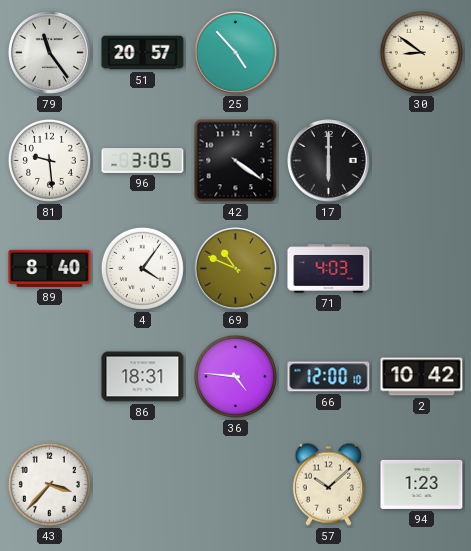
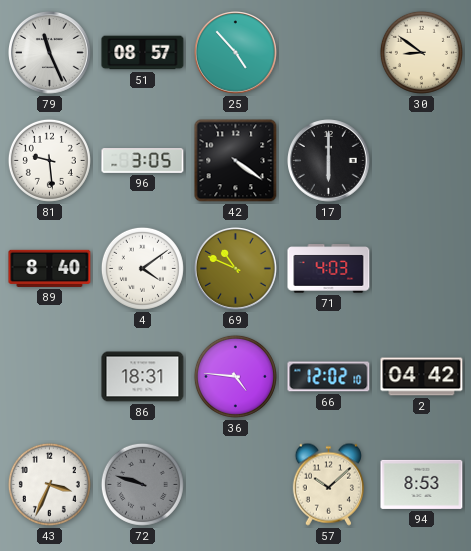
79: 11:24 -> 11:26
51: 20:57 -> 08:57
4: 4:06 -> 4:09
66: 12:00 -> 12:02
2: 10:42 -> 04:42
43: 3:37 -> 3:34
72: none -> 9:48
94: 1:23 -> 8:53
